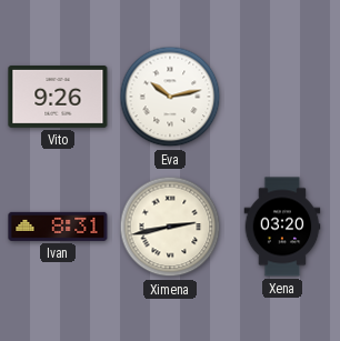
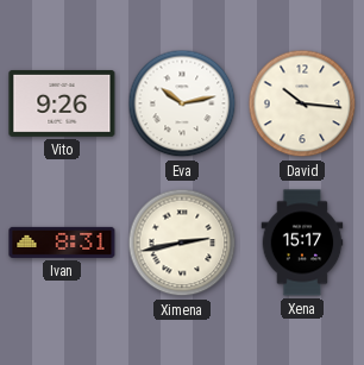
David: none -> 10:16
Xena: 03:20 -> 15:17
